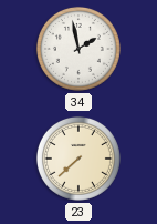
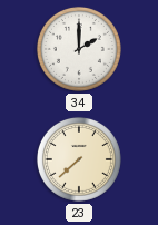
34: 1:58 -> 2:00
